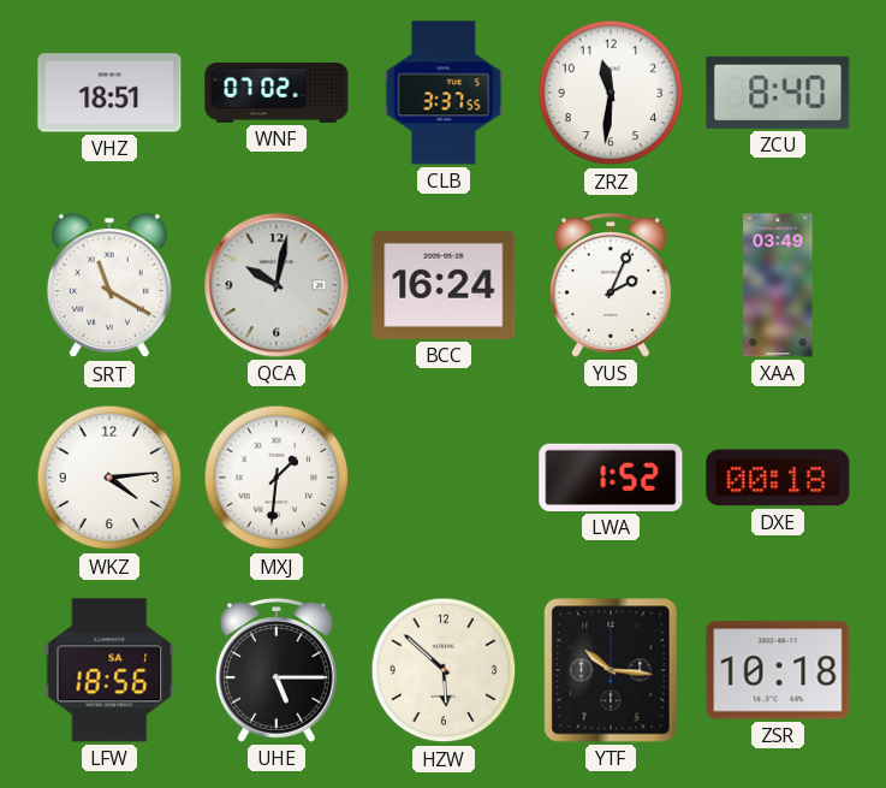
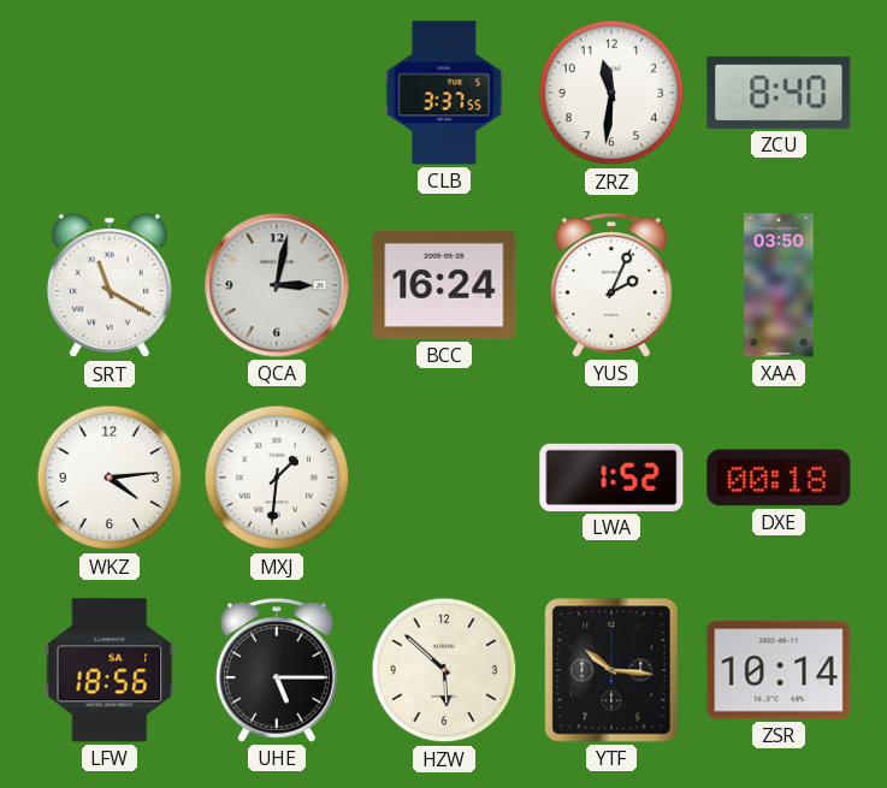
VHZ: 18:51 -> none
WNF: 07:02 -> none
QCA: 10:02 -> 3:02
XAA: 03:49 -> 03:50
ZSR: 10:18 -> 10:14
